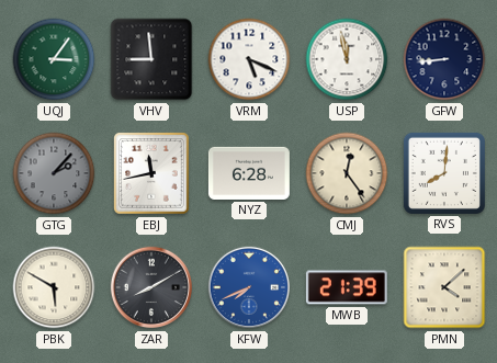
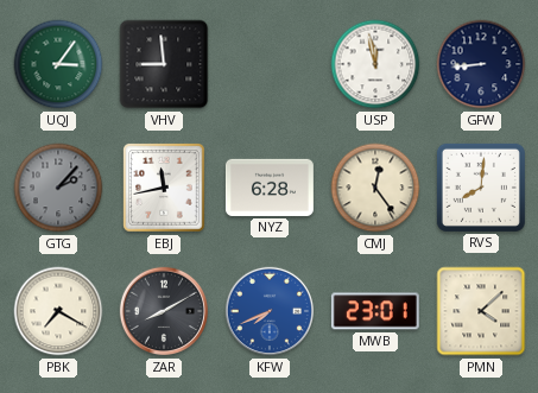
VRM: 5:19 -> none
PBK: 5:50 -> 7:20
MWB: 21:39 -> 23:01
